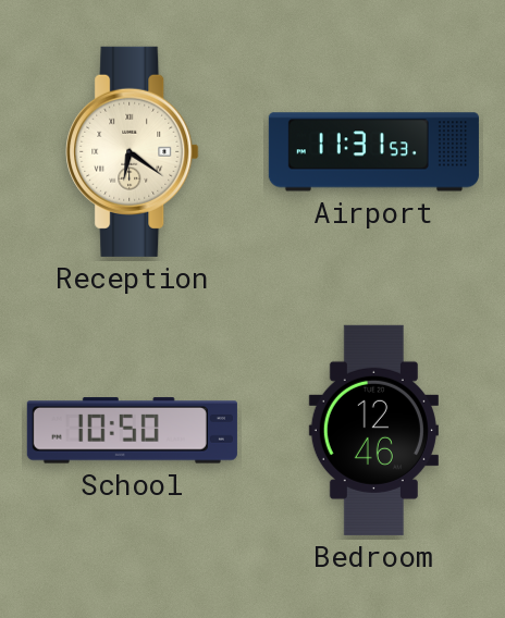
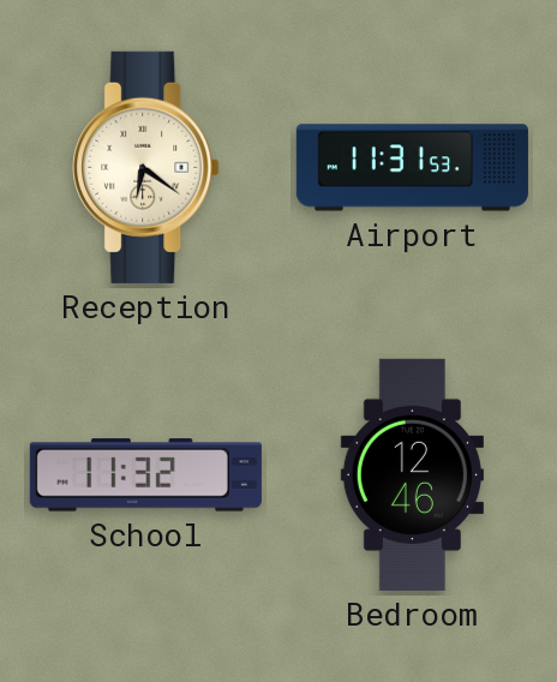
School: 10:50 -> 11:32
